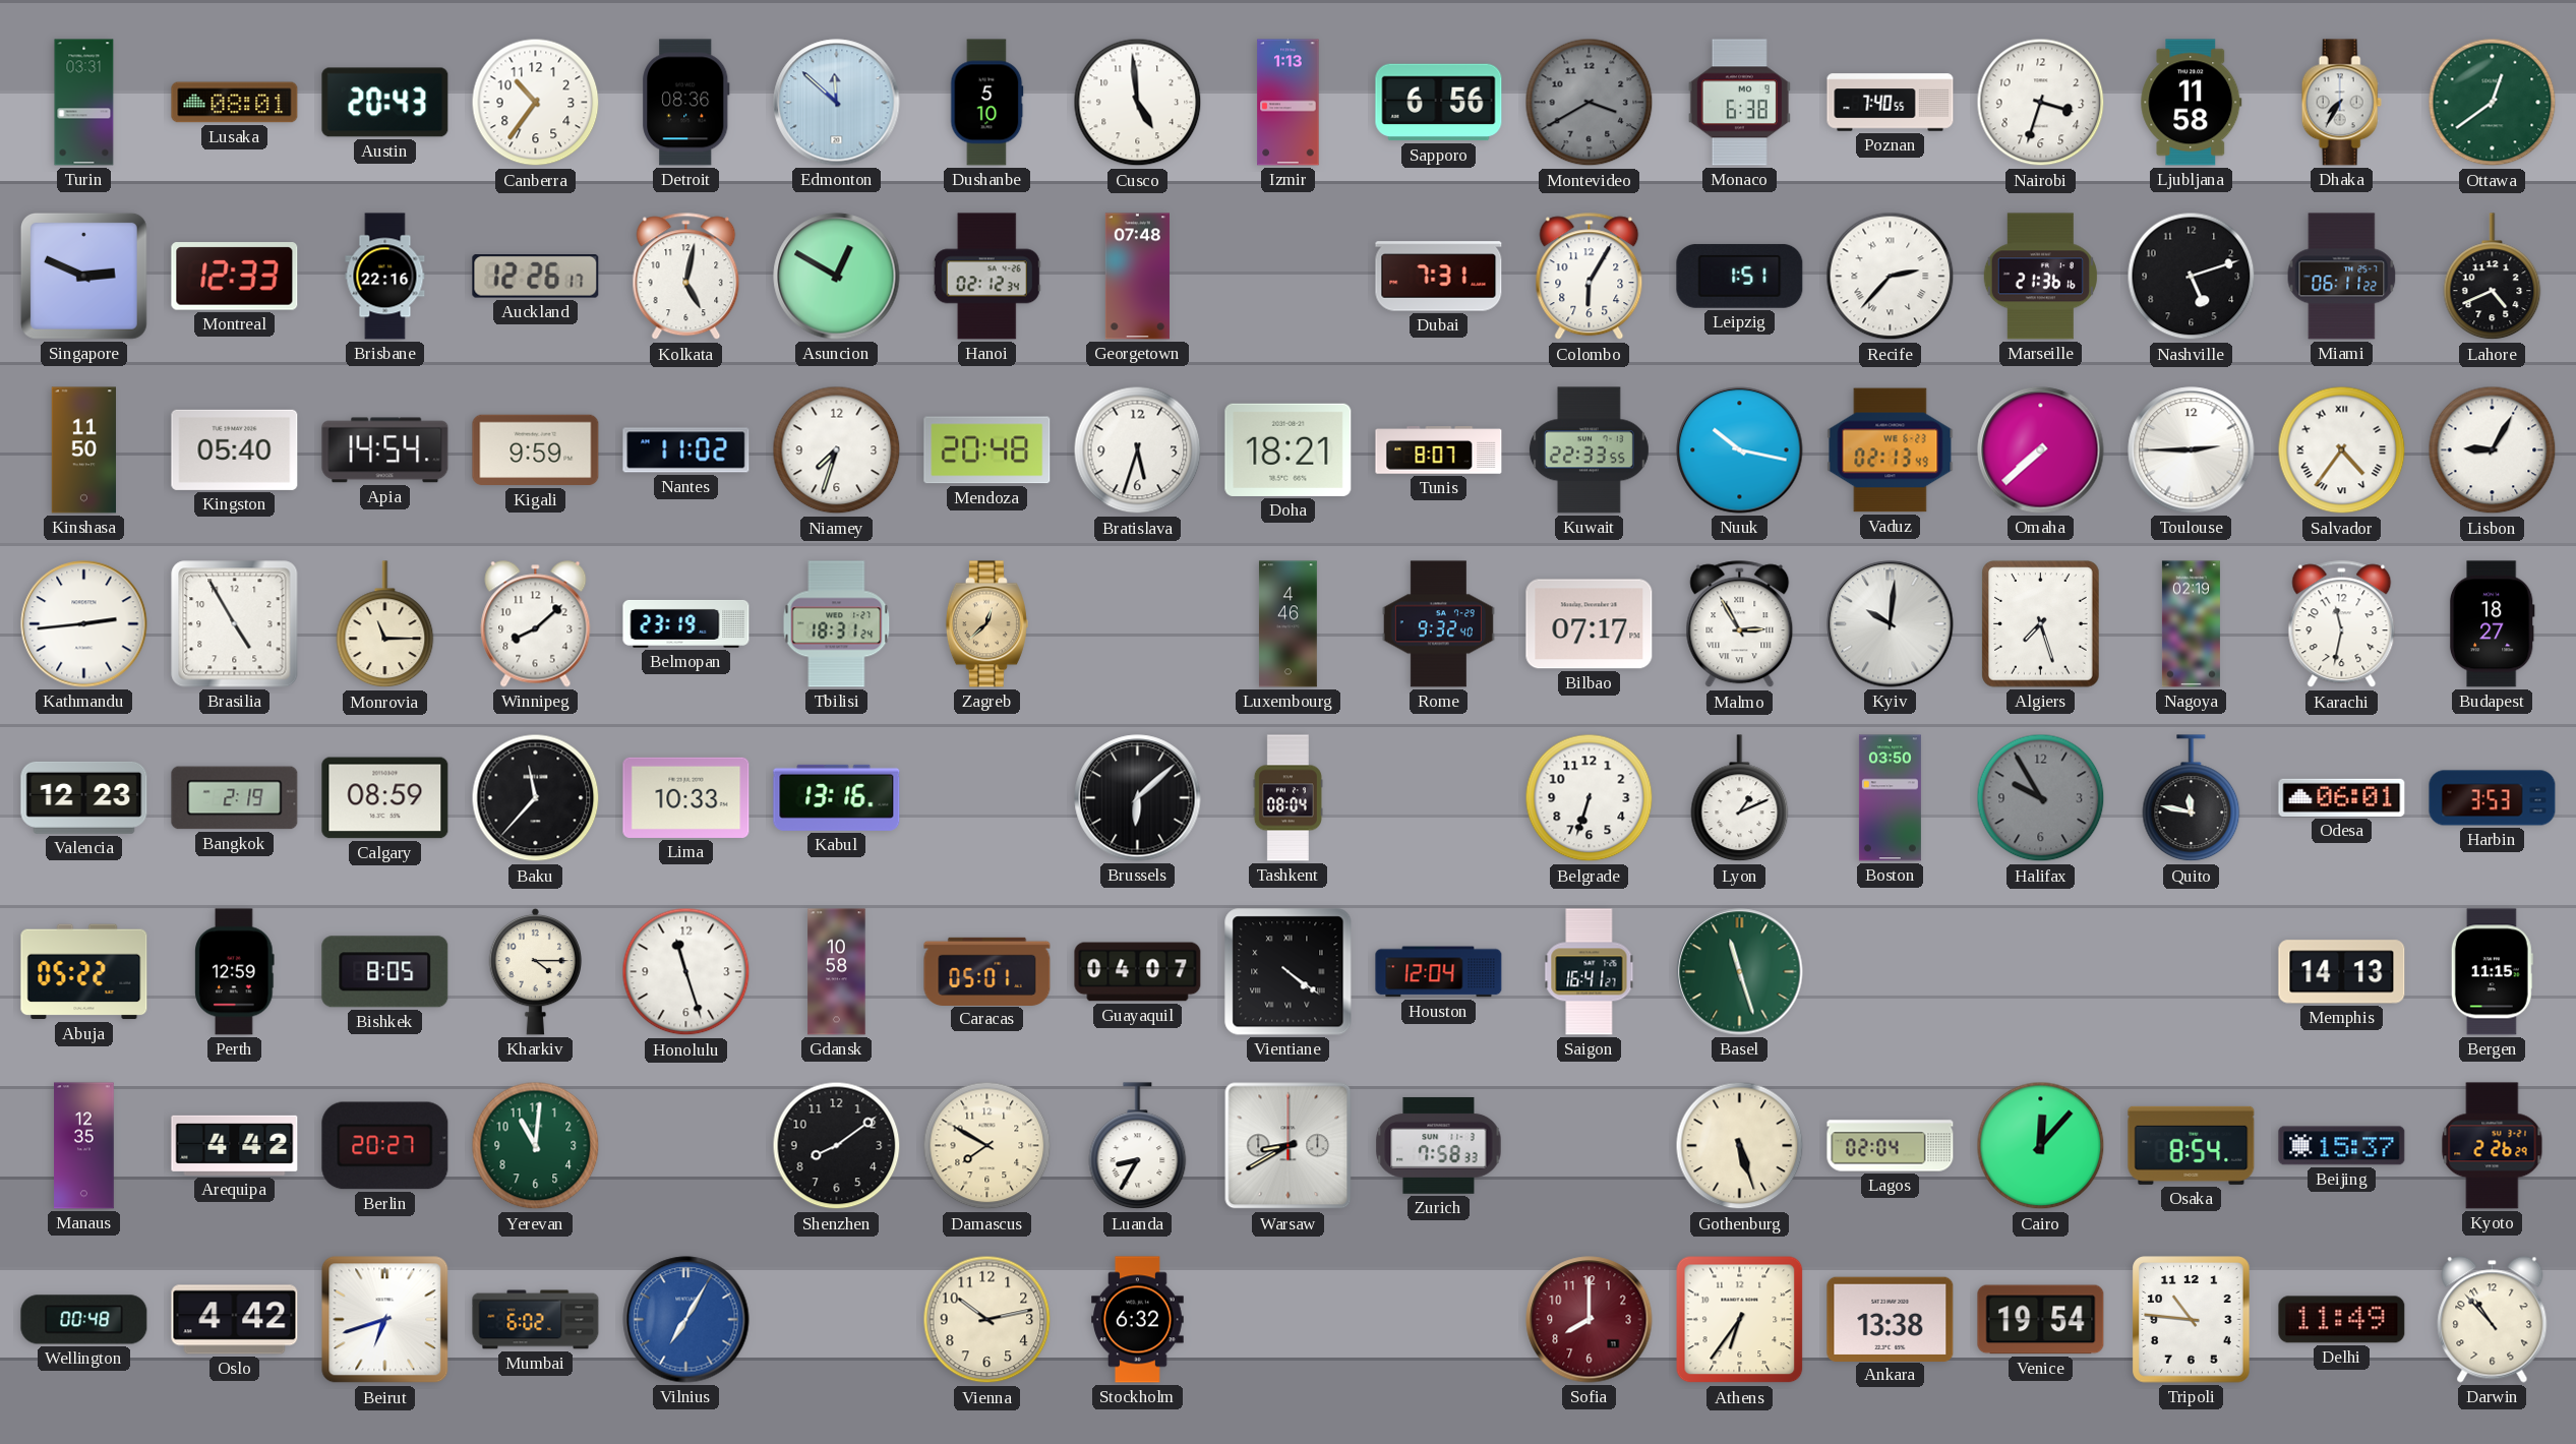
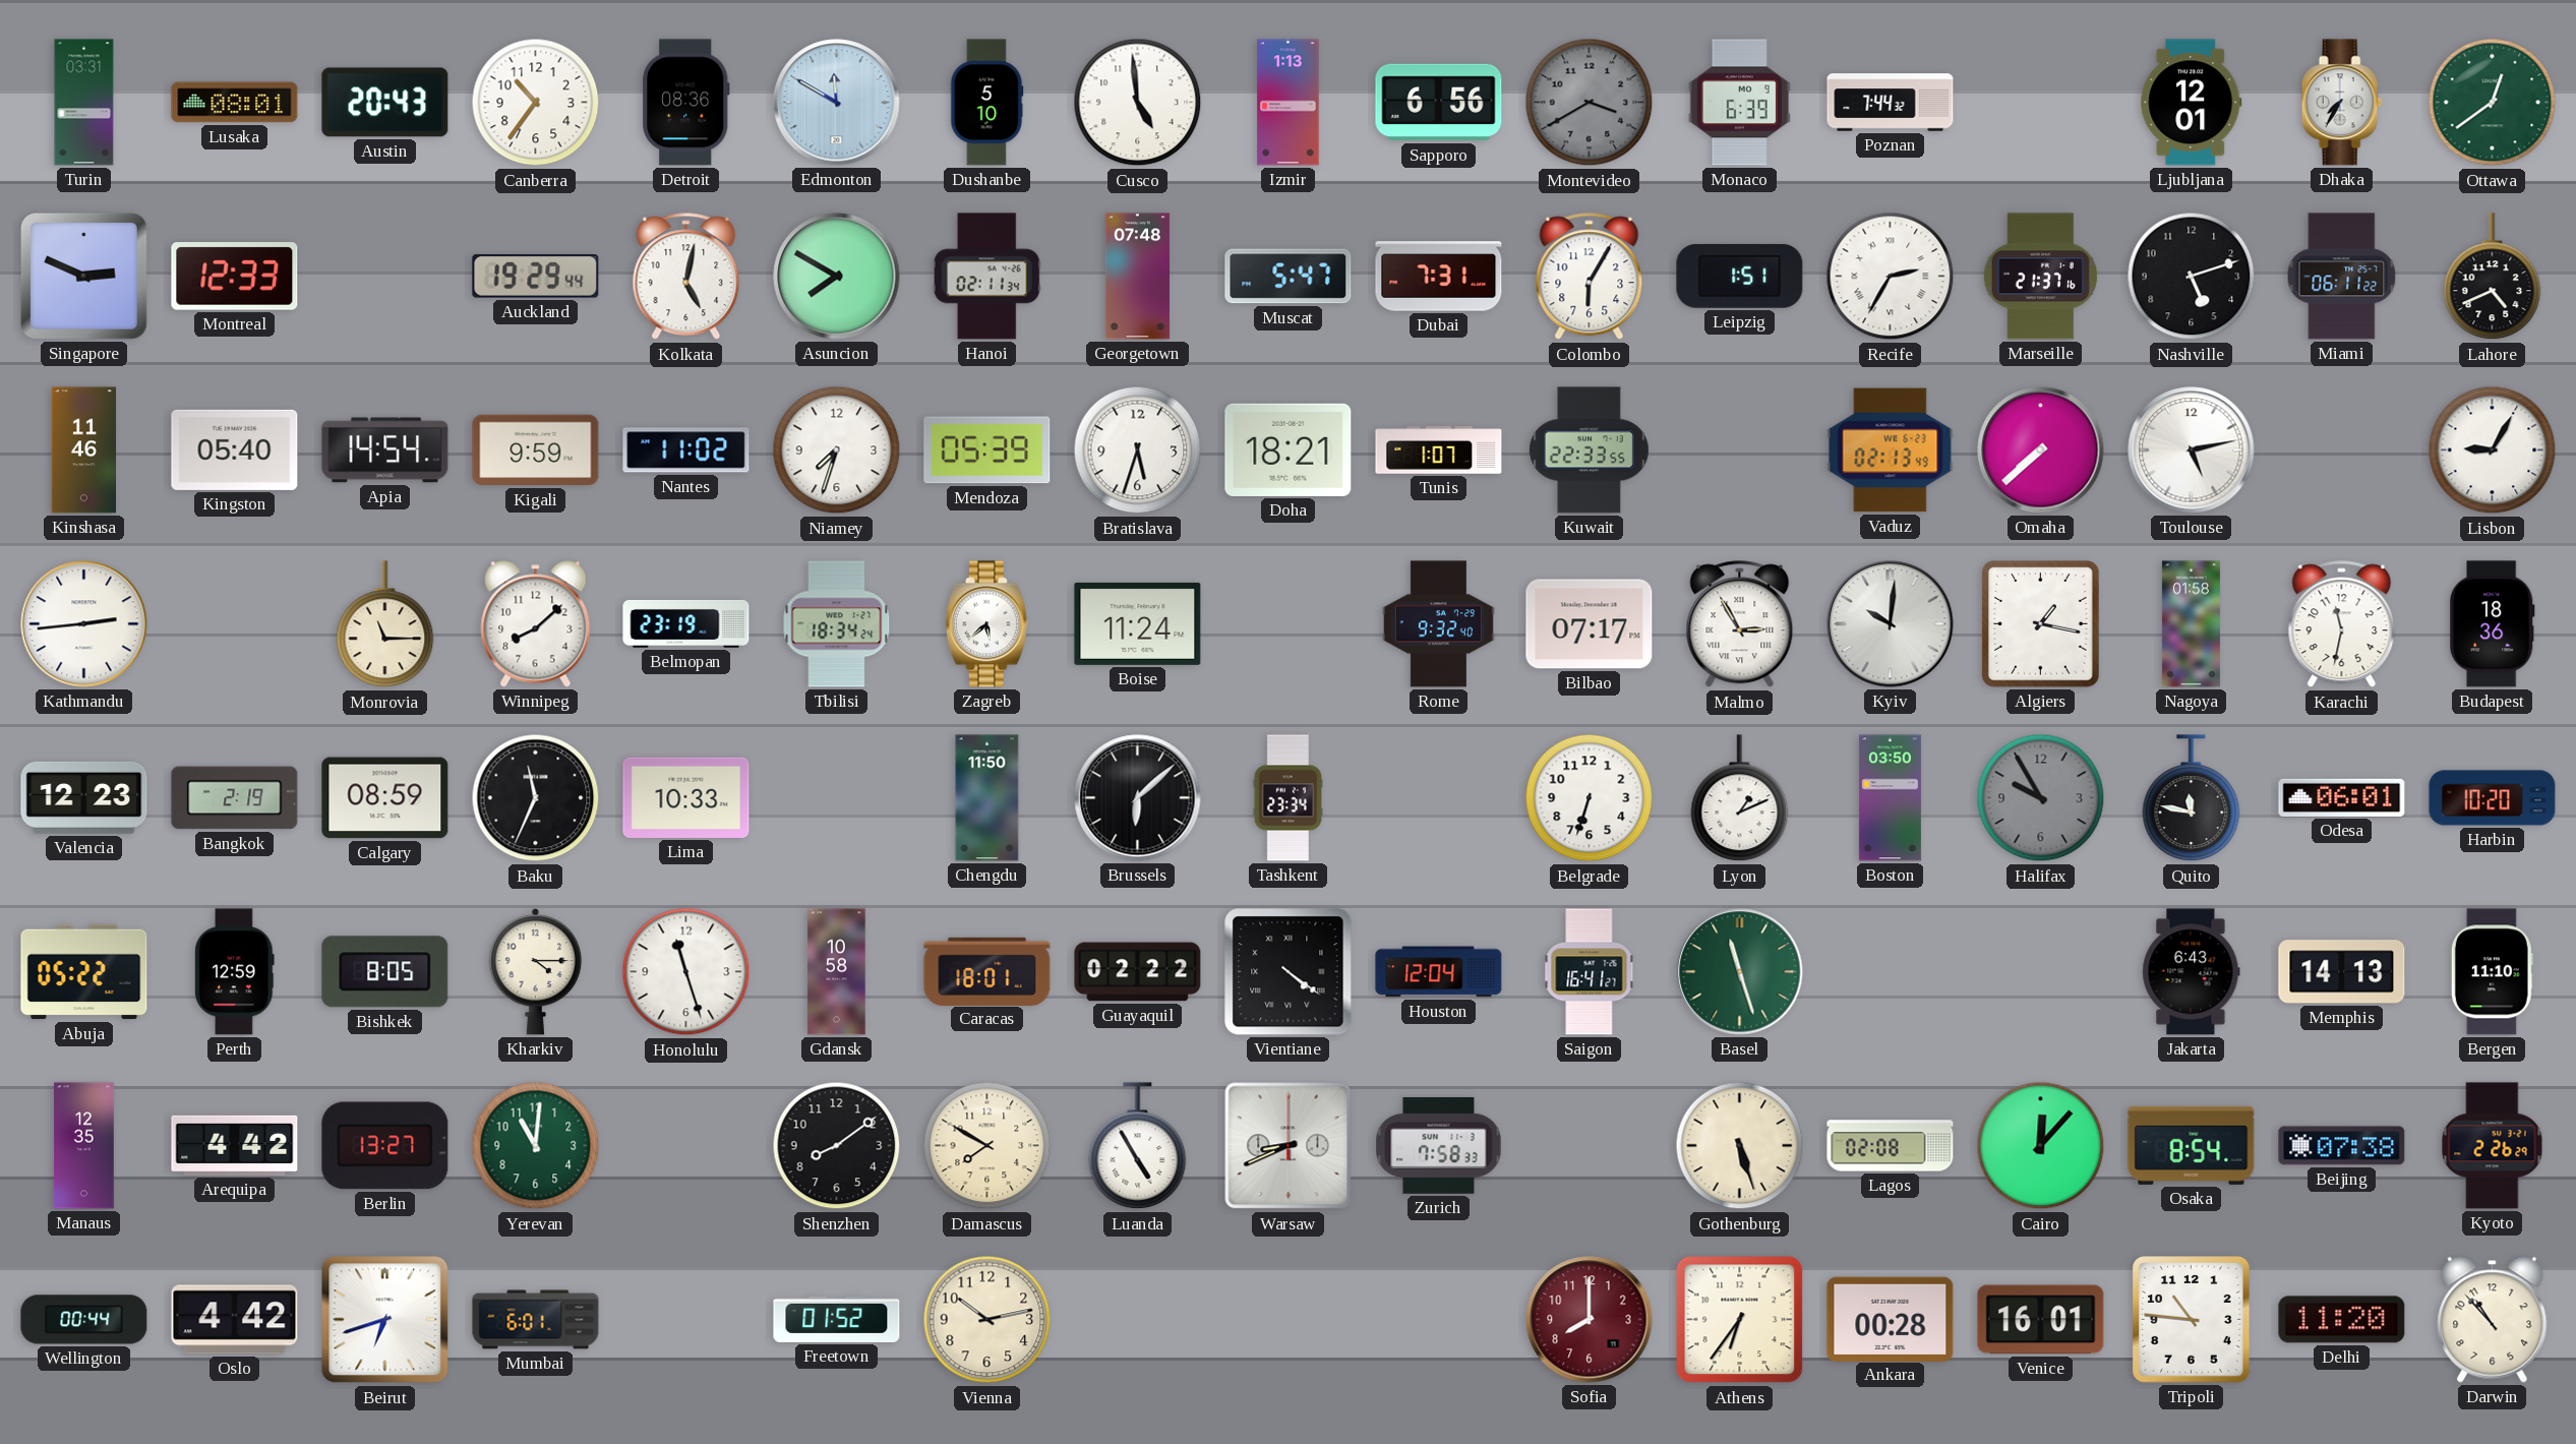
Edmonton: 11:52 -> 11:50
Monaco: 6:38 -> 6:39
Poznan: 7:40 -> 7:44
Nairobi: 3:33 -> none
Ljubljana: 11:58 -> 12:01
Brisbane: 22:16 -> none
Auckland: 12:26 -> 19:29
Asuncion: 12:50 -> 7:50
Hanoi: 02:12 -> 02:11
Muscat: none -> 5:47
Recife: 2:37 -> 2:35
Marseille: 21:36 -> 21:37
Kinshasa: 11:50 -> 11:46
Mendoza: 20:48 -> 05:39
Tunis: 8:07 -> 1:07
Nuuk: 10:17 -> none
Toulouse: 2:45 -> 5:13
Salvador: 4:36 -> none
Brasilia: 4:55 -> none
Tbilisi: 18:31 -> 18:34
Zagreb: 12:38 -> 5:38
Zagreb dial: champagne -> white
Boise: none -> 11:24
Luxembourg: 4:46 -> none
Algiers: 7:27 -> 1:17
Nagoya: 02:19 -> 01:58
Budapest: 18:27 -> 18:36
Baku: 11:37 -> 11:34
Kabul: 13:16 -> none
Chengdu: none -> 11:50
Tashkent: 08:04 -> 23:34
Harbin: 3:53 -> 10:20
Caracas: 05:01 -> 18:01
Guayaquil: 04:07 -> 02:22
Jakarta: none -> 6:43
Bergen: 11:15 -> 11:10
Berlin: 20:27 -> 13:27
Luanda: 8:35 -> 4:55
Warsaw: 8:40 -> 8:41
Lagos: 02:04 -> 02:08
Beijing: 15:37 -> 07:38
Wellington: 00:48 -> 00:44
Mumbai: 6:02 -> 6:01
Vilnius: 7:05 -> none
Freetown: none -> 01:52
Stockholm: 6:32 -> none
Ankara: 13:38 -> 00:28
Venice: 19:54 -> 16:01
Delhi: 11:49 -> 11:20
